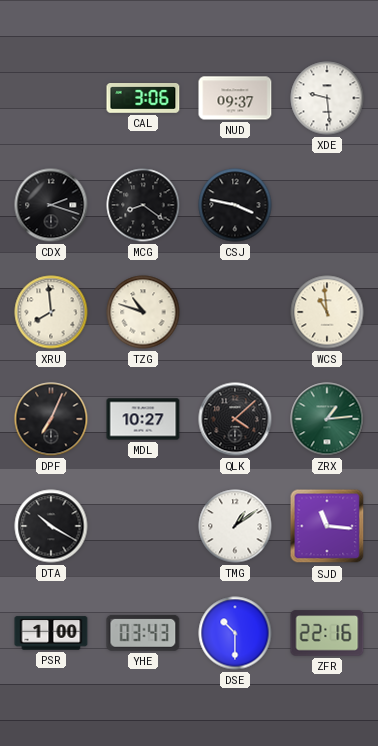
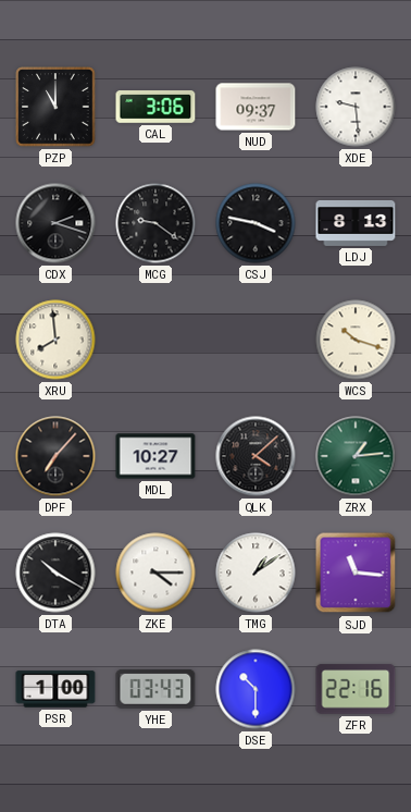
PZP: none -> 11:00
MCG: 8:21 -> 9:21
LDJ: none -> 8:13
TZG: 10:48 -> none
WCS: 10:59 -> 10:18
DPF: 7:04 -> 7:07
ZKE: none -> 4:15
